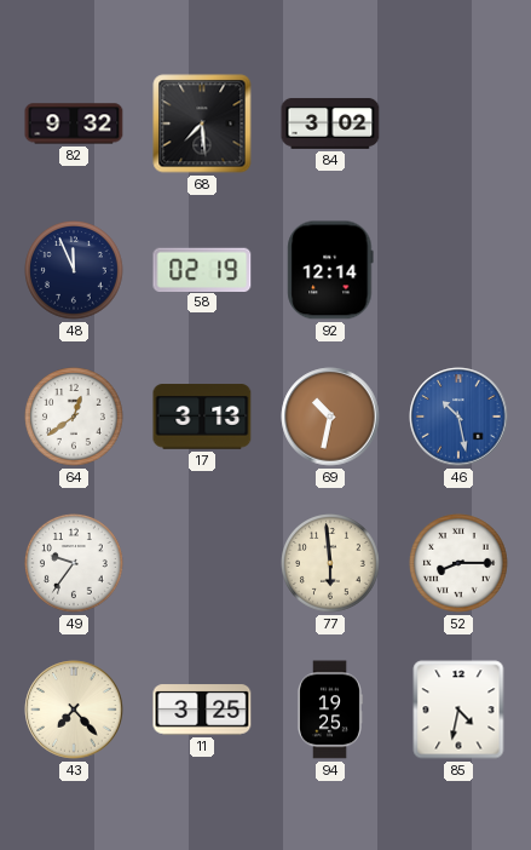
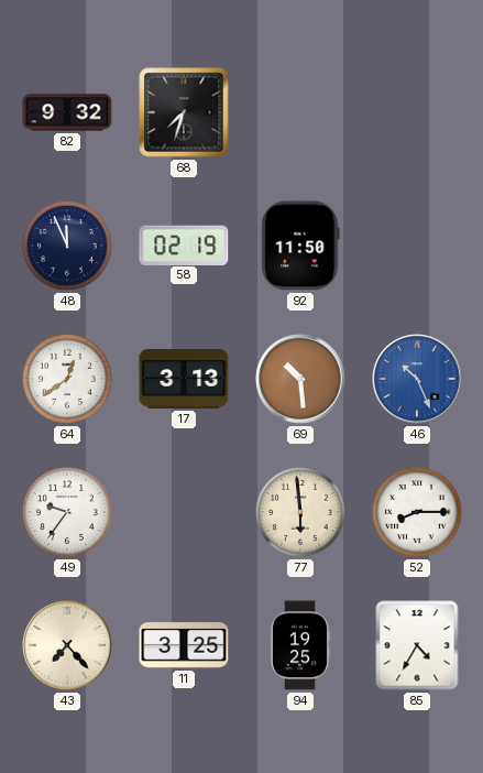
68: 7:29 -> 7:33
84: 3:02 -> none
92: 12:14 -> 11:50
69: 10:32 -> 10:29
46: 10:28 -> 10:26
85: 4:32 -> 4:35
